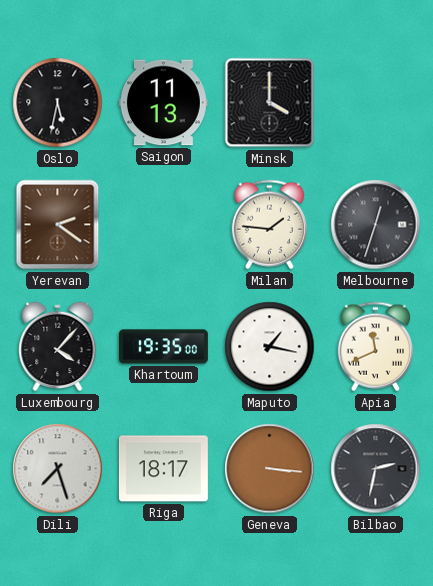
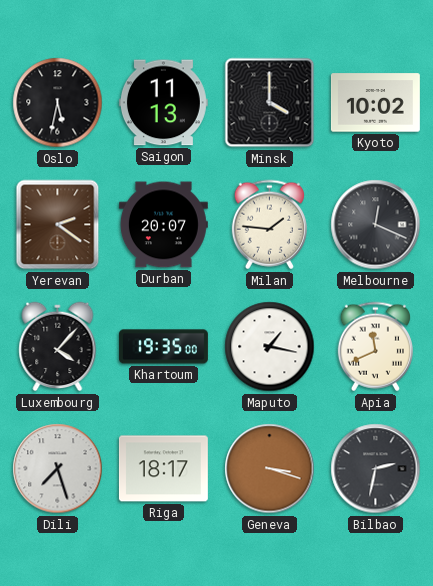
Kyoto: none -> 10:02
Durban: none -> 20:07
Melbourne: 12:33 -> 12:19
Geneva: 3:16 -> 3:18
